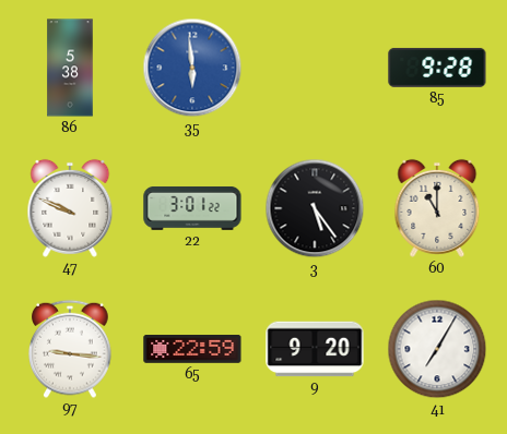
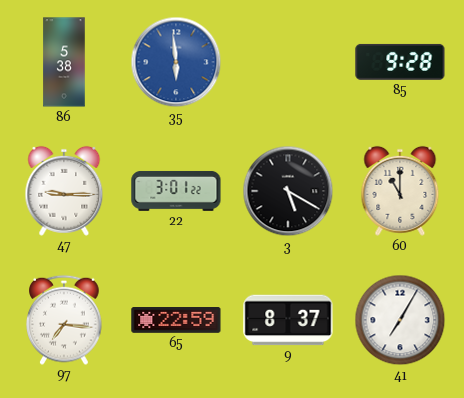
47: 9:49 -> 9:15
3: 5:24 -> 5:20
97: 9:16 -> 7:16
9: 9:20 -> 8:37
